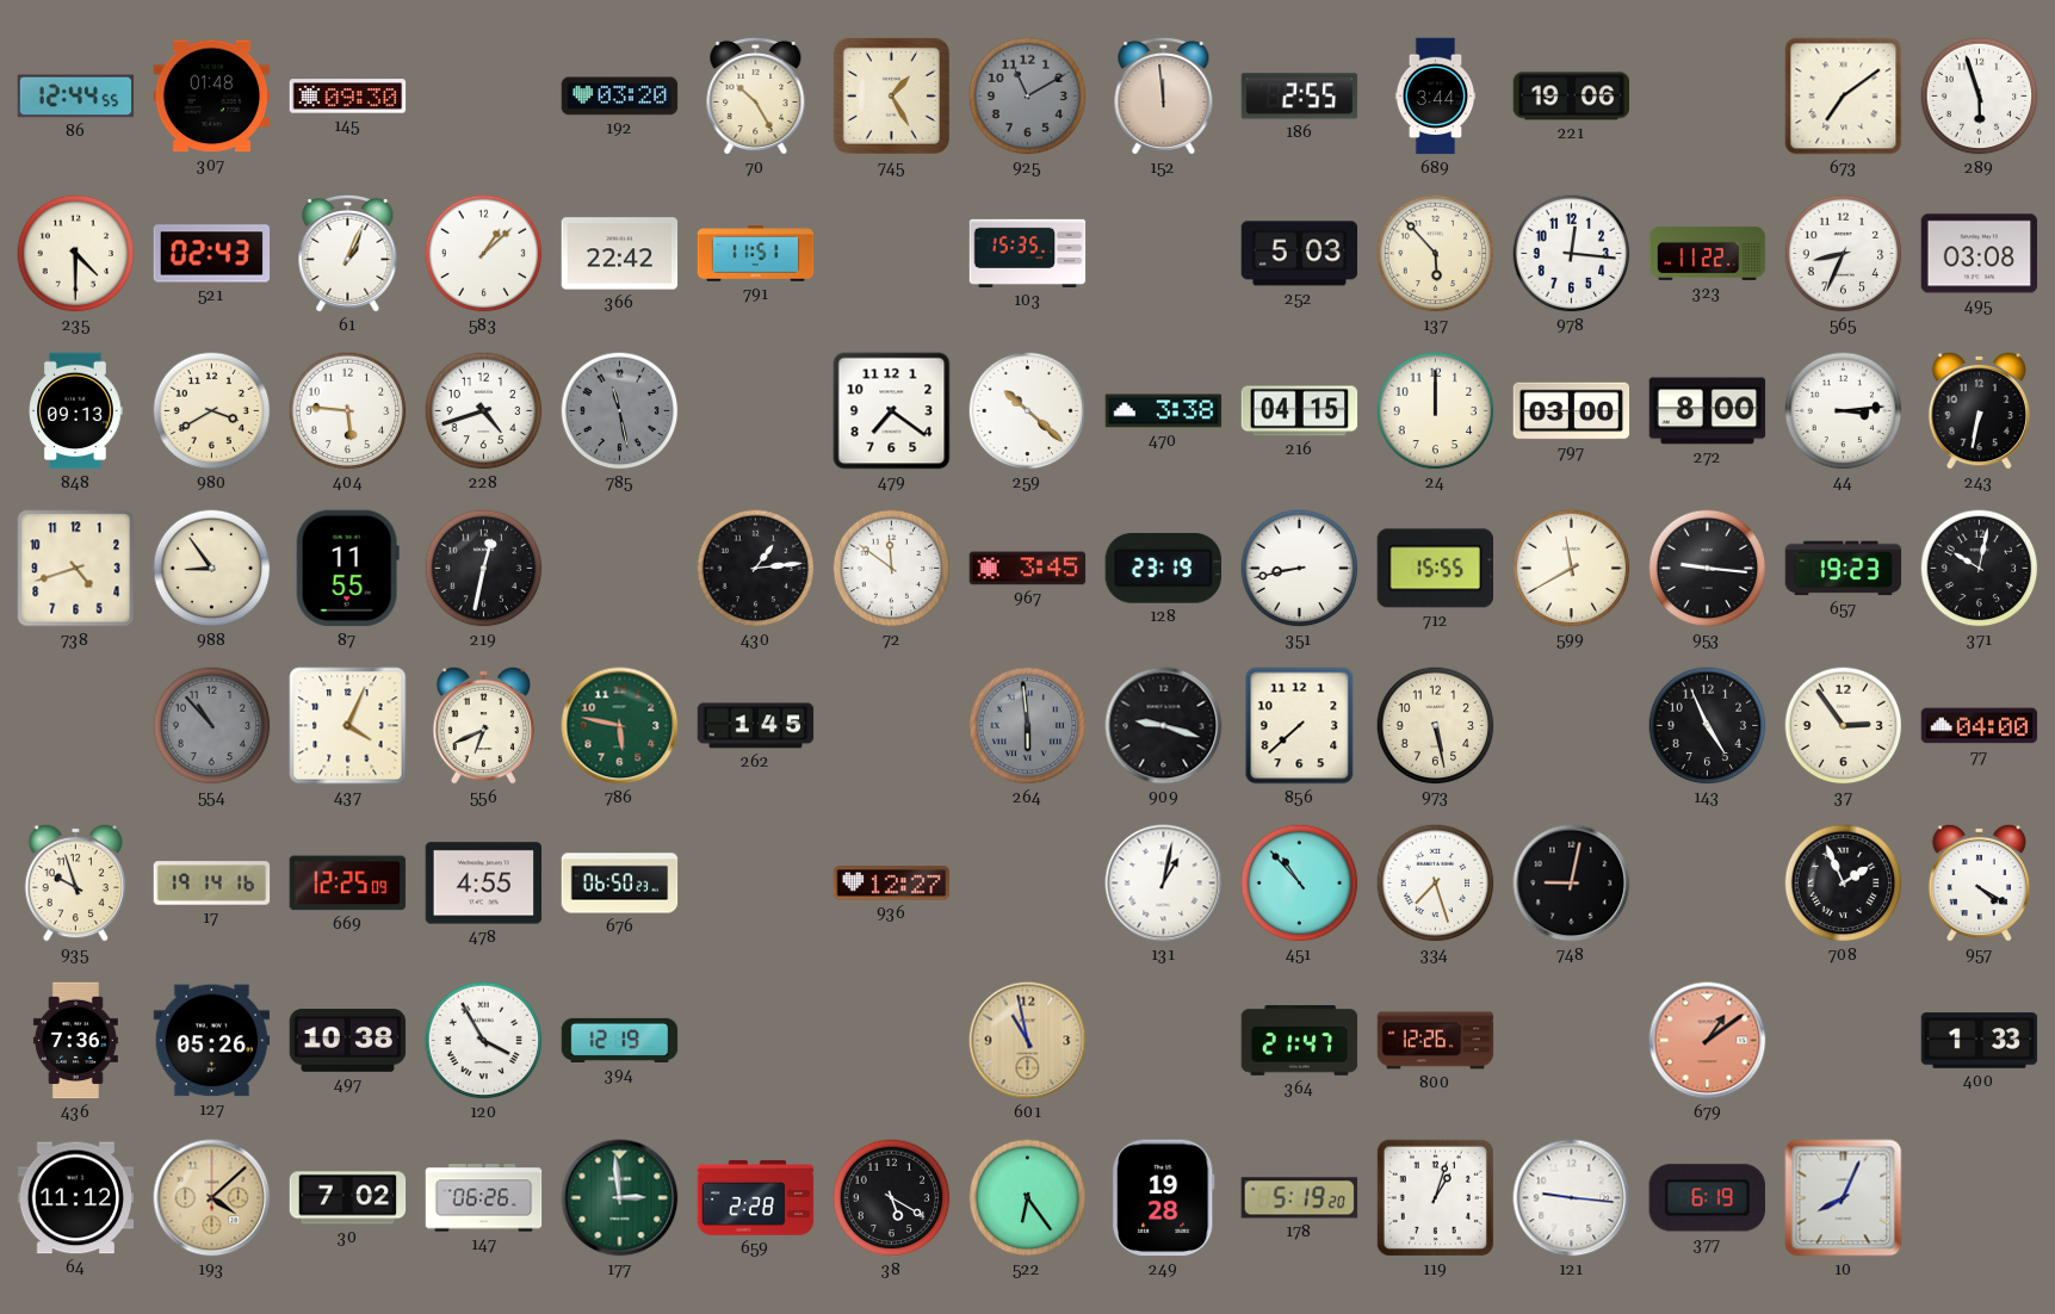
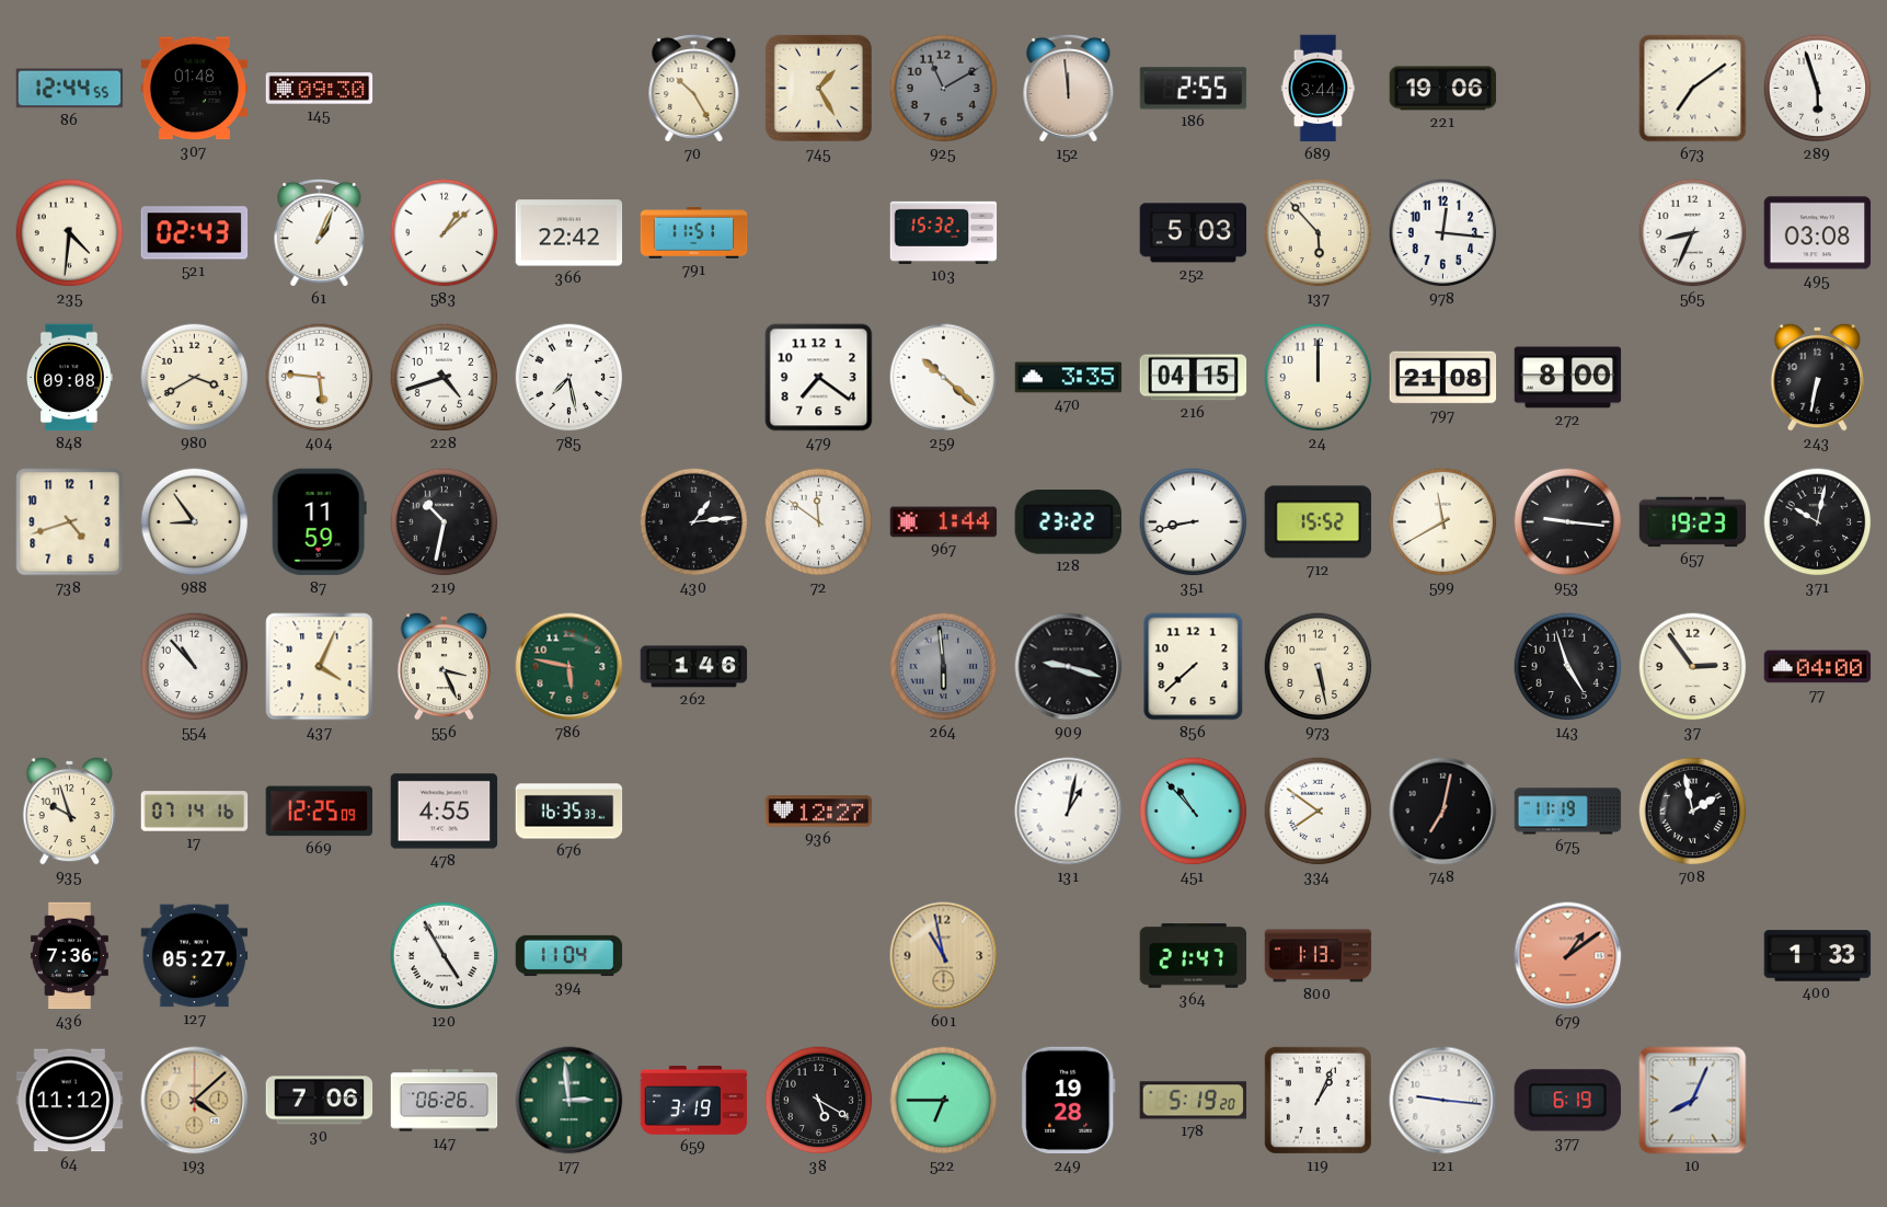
192: 03:20 -> none
235: 4:30 -> 4:31
103: 15:35 -> 15:32
323: 11:22 -> none
848: 09:13 -> 09:08
785: 11:28 -> 7:28
785 dial: grey -> white
470: 3:38 -> 3:35
797: 03:00 -> 21:08
44: 3:14 -> none
87: 11:55 -> 11:59
219: 12:32 -> 10:32
967: 3:45 -> 1:44
128: 23:19 -> 23:22
712: 15:55 -> 15:52
554 dial: grey -> white
556: 6:41 -> 3:26
262: 1:45 -> 1:46
143: 4:56 -> 4:57
17: 19:14 -> 07:14
676: 06:50 -> 16:35
334: 7:27 -> 7:51
748: 9:02 -> 7:02
675: none -> 11:19
708: 1:56 -> 1:58
957: 4:20 -> none
127: 05:26 -> 05:27
497: 10:38 -> none
120: 3:55 -> 4:55
394: 12:19 -> 11:04
800: 12:26 -> 1:13
30: 7:02 -> 7:06
659: 2:28 -> 3:19
522: 6:24 -> 6:45
119: 1:03 -> 1:04
